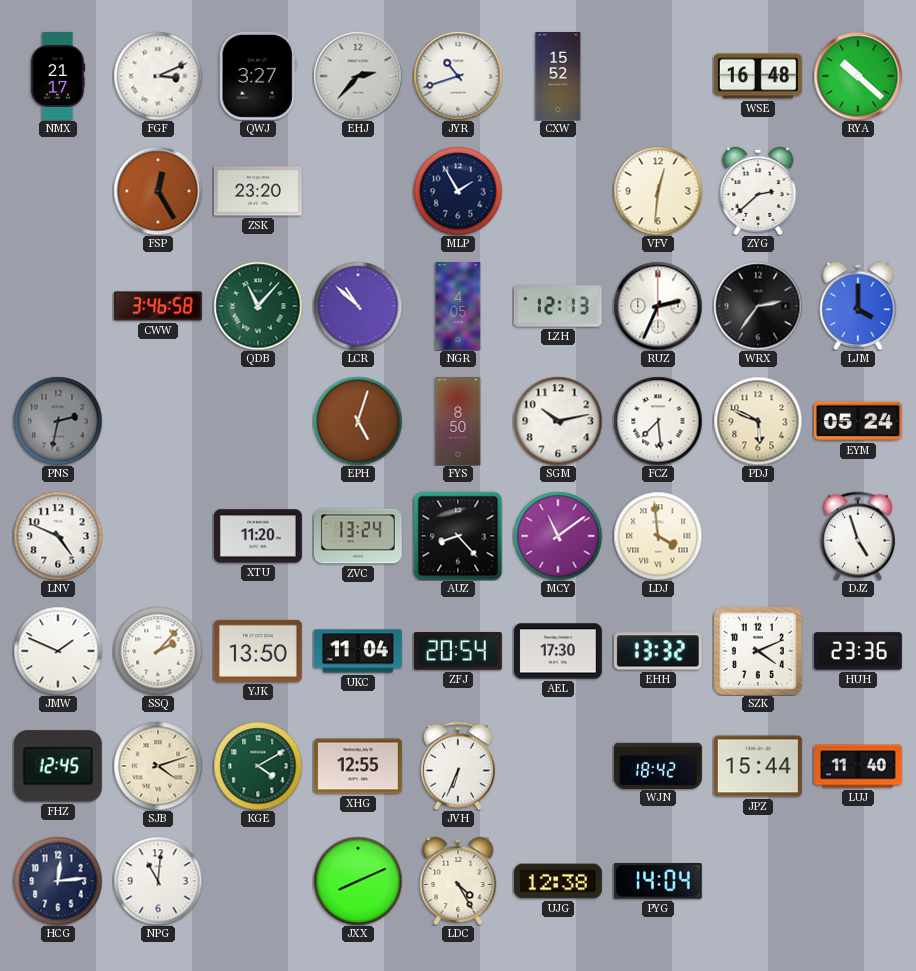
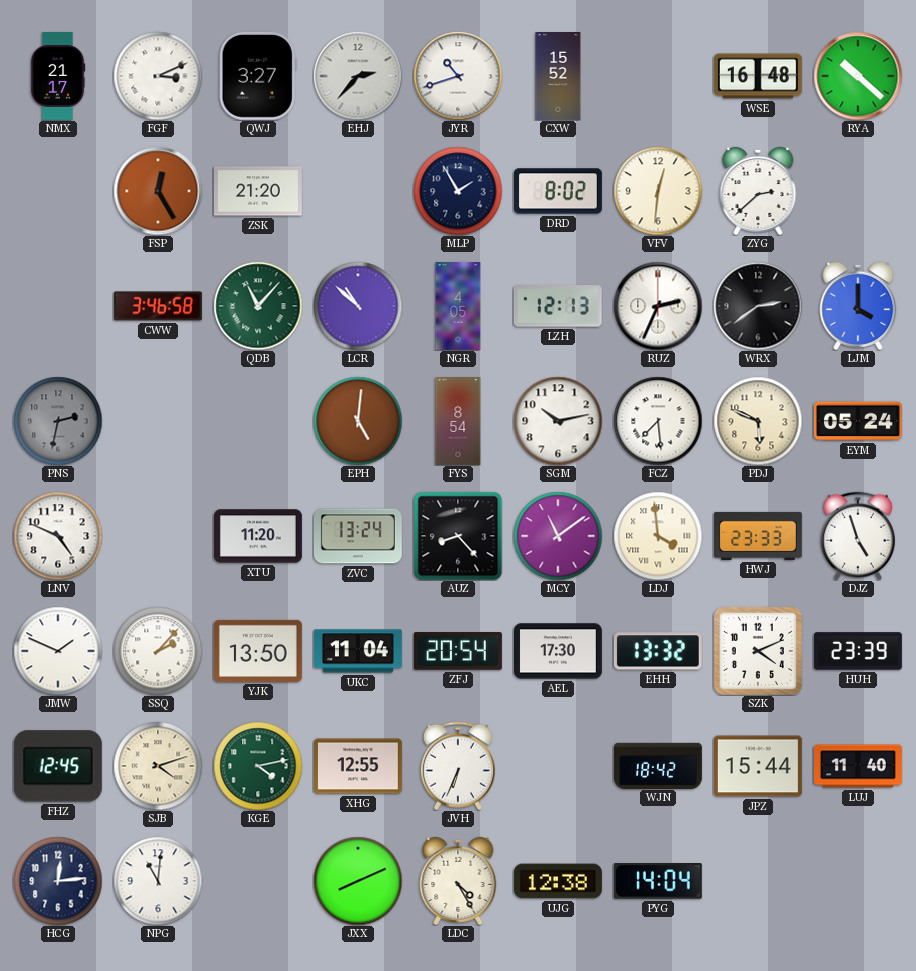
ZSK: 23:20 -> 21:20
DRD: none -> 8:02
WRX: 2:36 -> 2:39
EPH: 5:03 -> 5:01
FYS: 8:50 -> 8:54
HWJ: none -> 23:33
HUH: 23:36 -> 23:39
KGE: 4:10 -> 4:13
